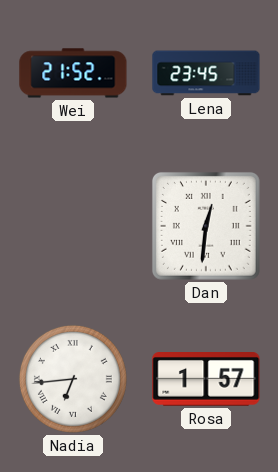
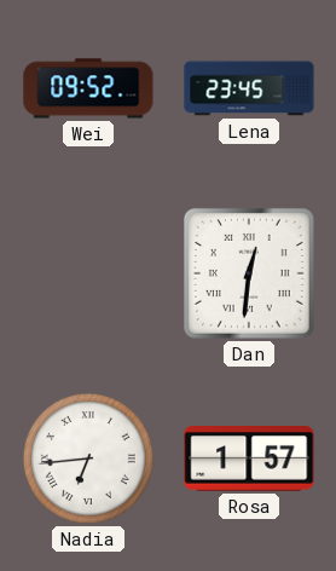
Wei: 21:52 -> 09:52
